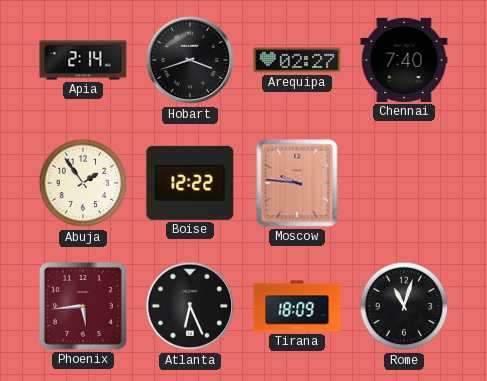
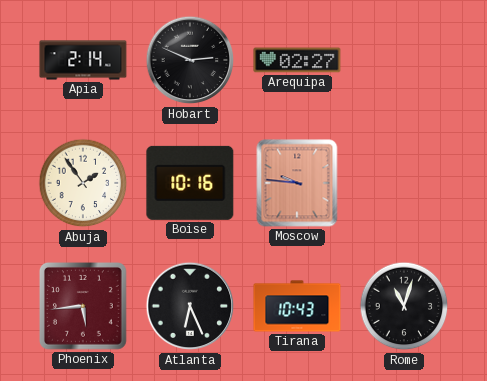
Hobart: 3:42 -> 2:49
Chennai: 7:40 -> none
Boise: 12:22 -> 10:16
Tirana: 18:09 -> 10:43
